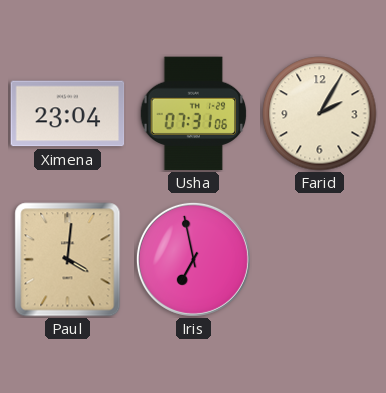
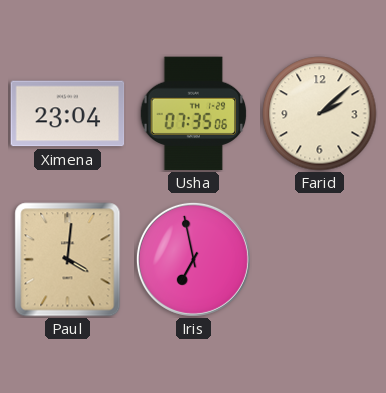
Usha: 07:31 -> 07:35
Farid: 2:05 -> 2:08
